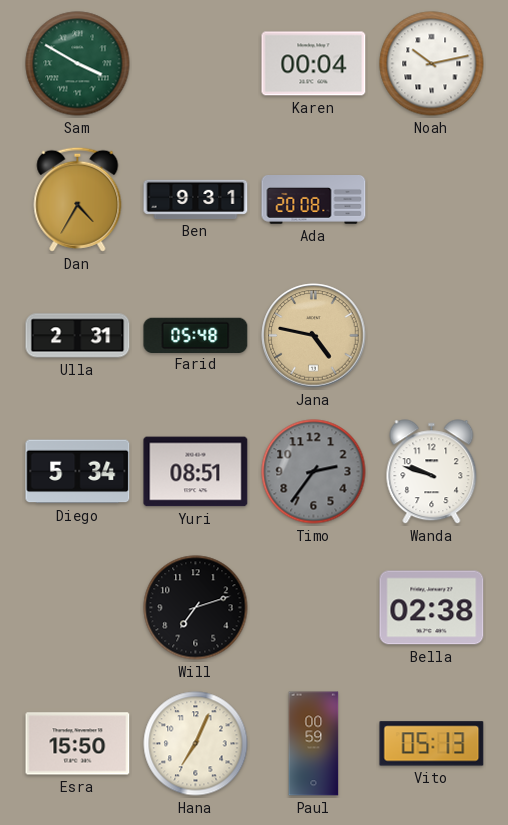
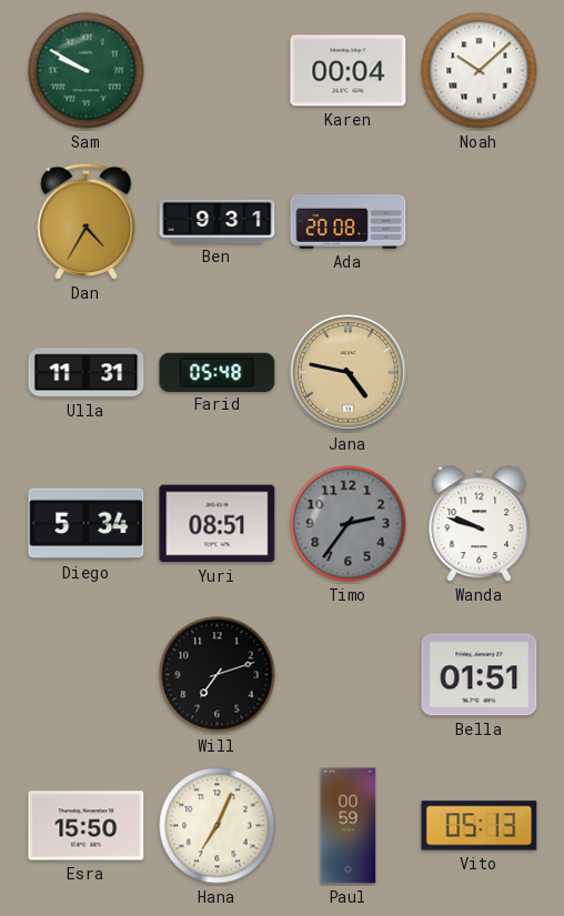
Sam: 3:50 -> 9:50
Noah: 10:13 -> 10:08
Ulla: 2:31 -> 11:31
Bella: 02:38 -> 01:51
